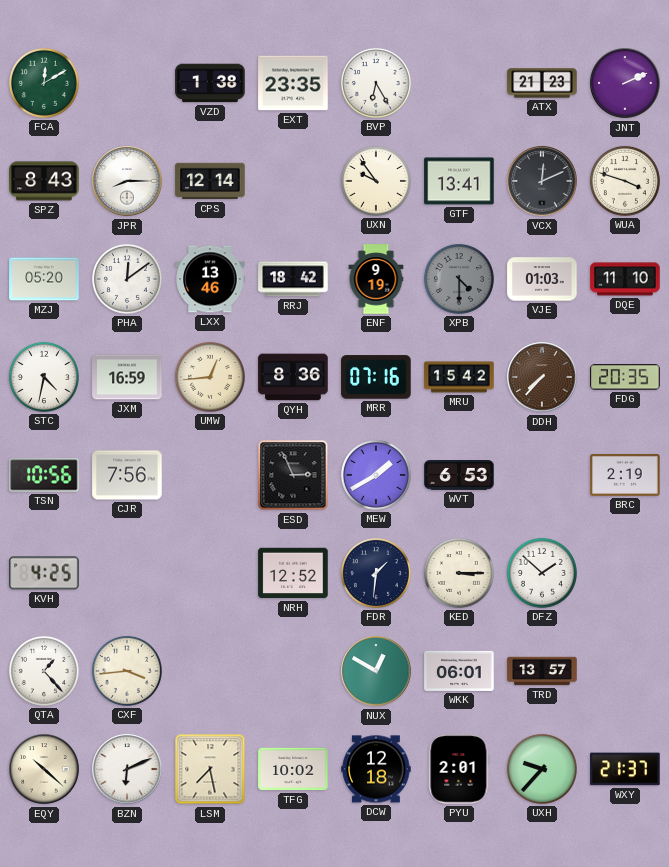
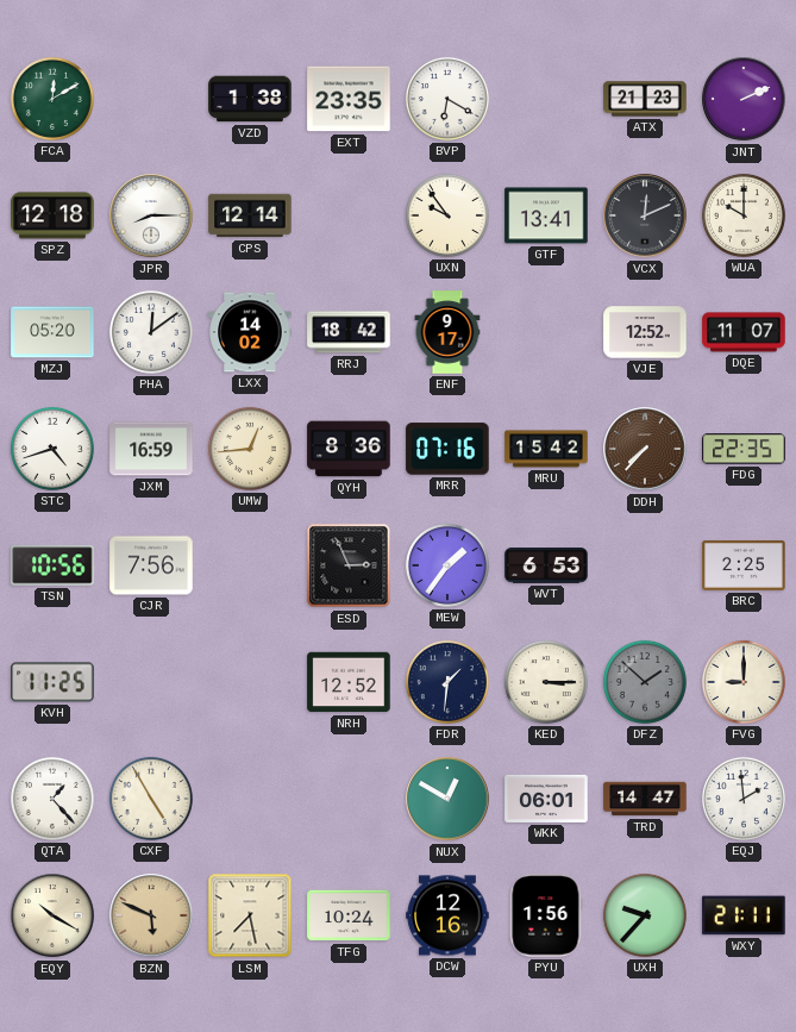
BVP: 6:25 -> 6:20
SPZ: 8:43 -> 12:18
WUA: 3:48 -> 10:00
LXX: 13:46 -> 14:02
ENF: 9:19 -> 9:17
XPB: 4:30 -> none
VJE: 01:03 -> 12:52
DQE: 11:10 -> 11:07
STC: 4:32 -> 4:42
FDG: 20:35 -> 22:35
MEW: 1:40 -> 1:36
BRC: 2:19 -> 2:25
KVH: 4:25 -> 11:25
DFZ dial: white -> grey
FVG: none -> 9:00
CXF: 3:44 -> 4:55
TRD: 13:57 -> 14:47
EQJ: none -> 1:59
EQY: 10:22 -> 10:20
BZN: 6:11 -> 5:49
BZN dial: white -> champagne
TFG: 10:02 -> 10:24
DCW: 12:18 -> 12:16
PYU: 2:01 -> 1:56
WXY: 21:37 -> 21:11
